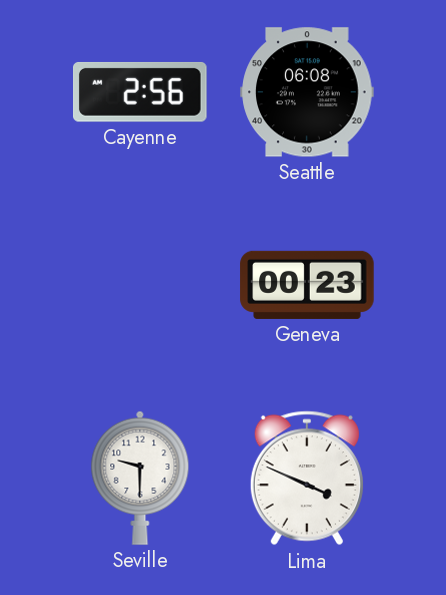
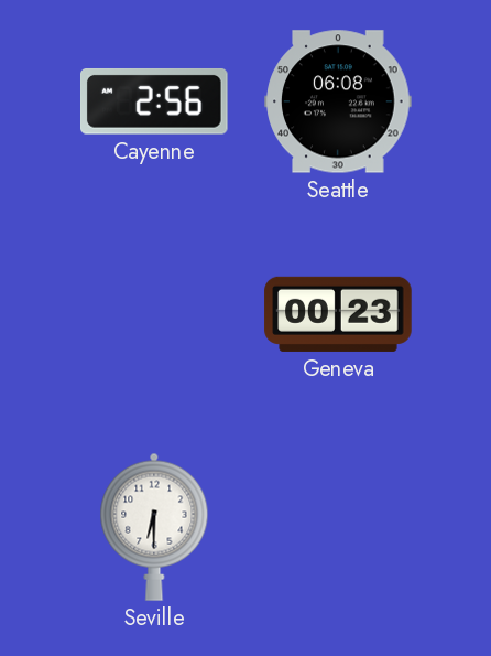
Seville: 9:30 -> 6:30
Lima: 3:49 -> none
